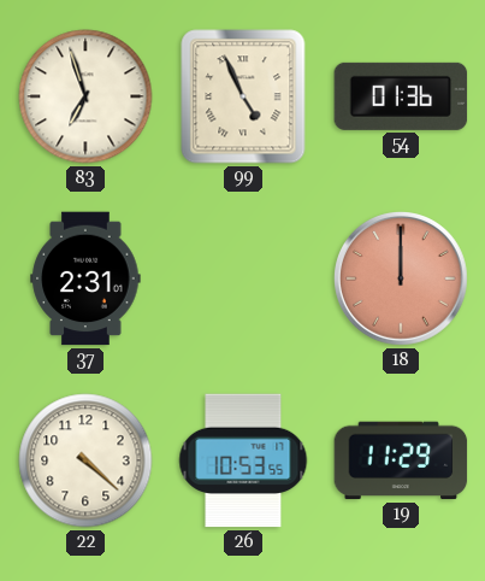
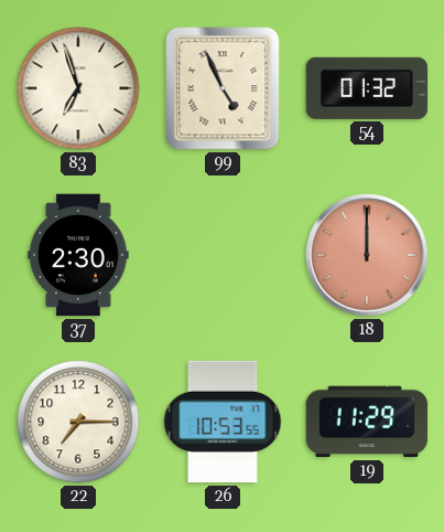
54: 01:36 -> 01:32
37: 2:31 -> 2:30
22: 4:22 -> 7:15
